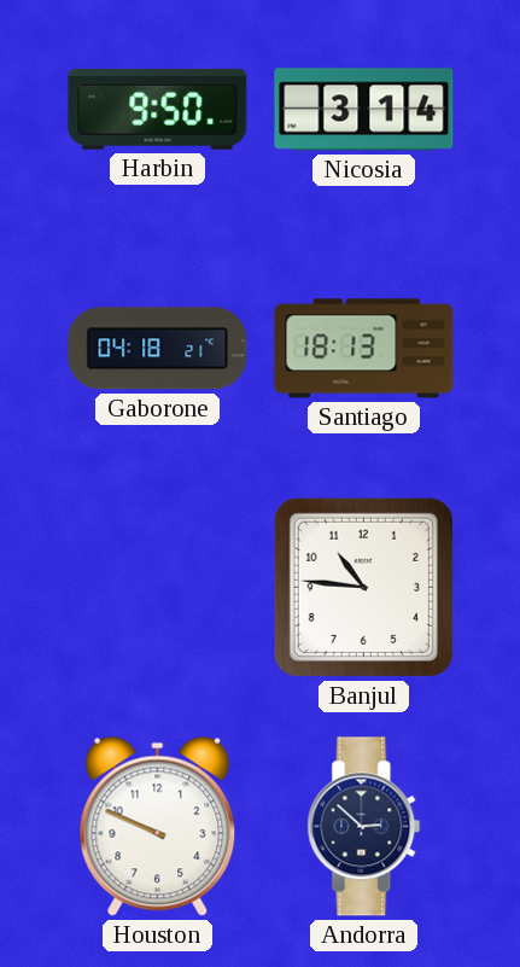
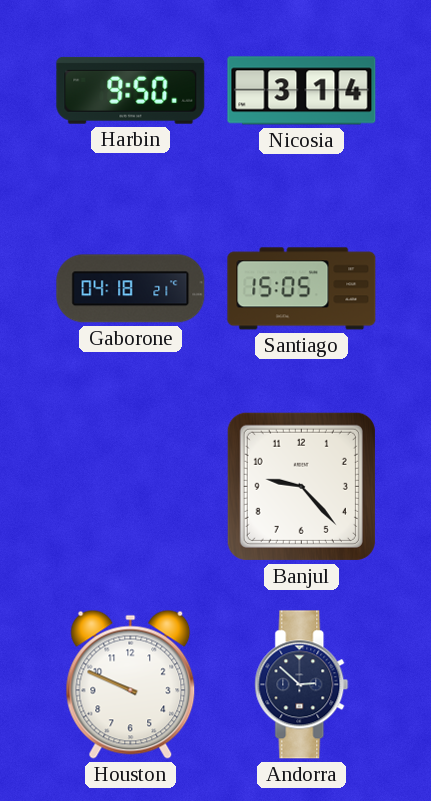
Santiago: 18:13 -> 15:05
Banjul: 10:46 -> 9:23
